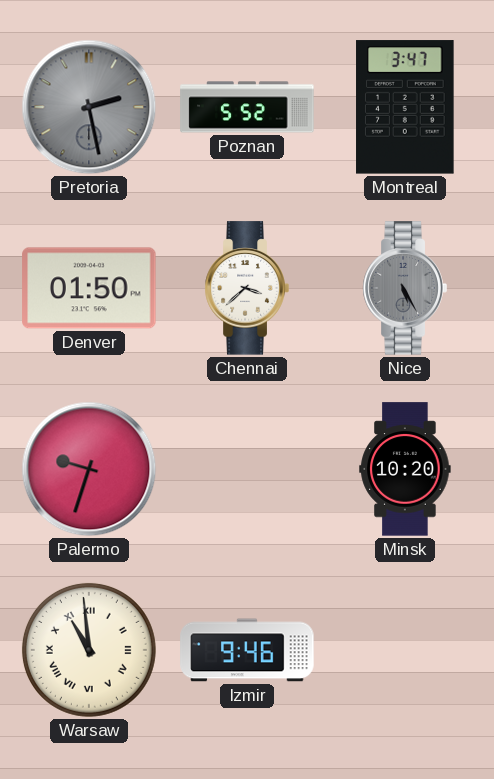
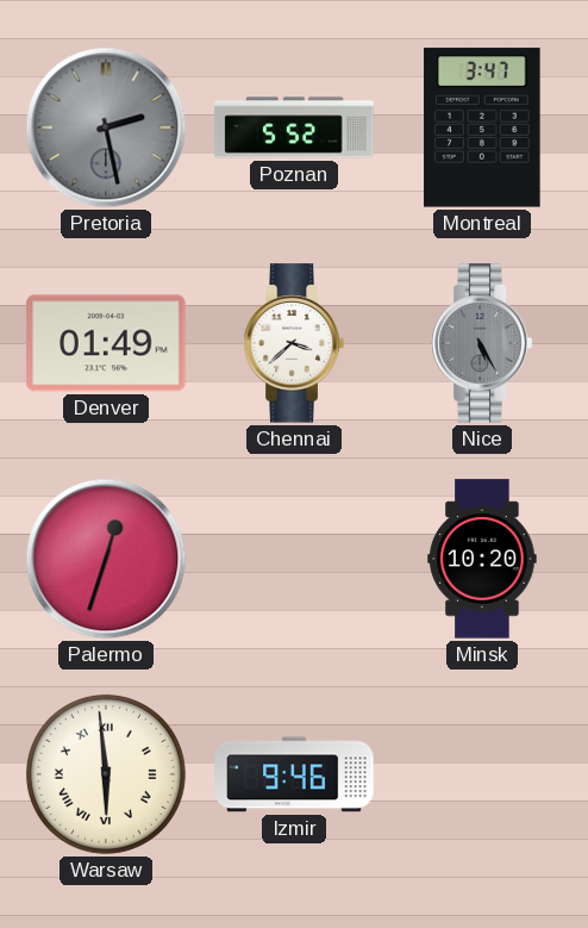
Denver: 01:50 -> 01:49
Palermo: 9:33 -> 12:33
Warsaw: 10:59 -> 5:59
